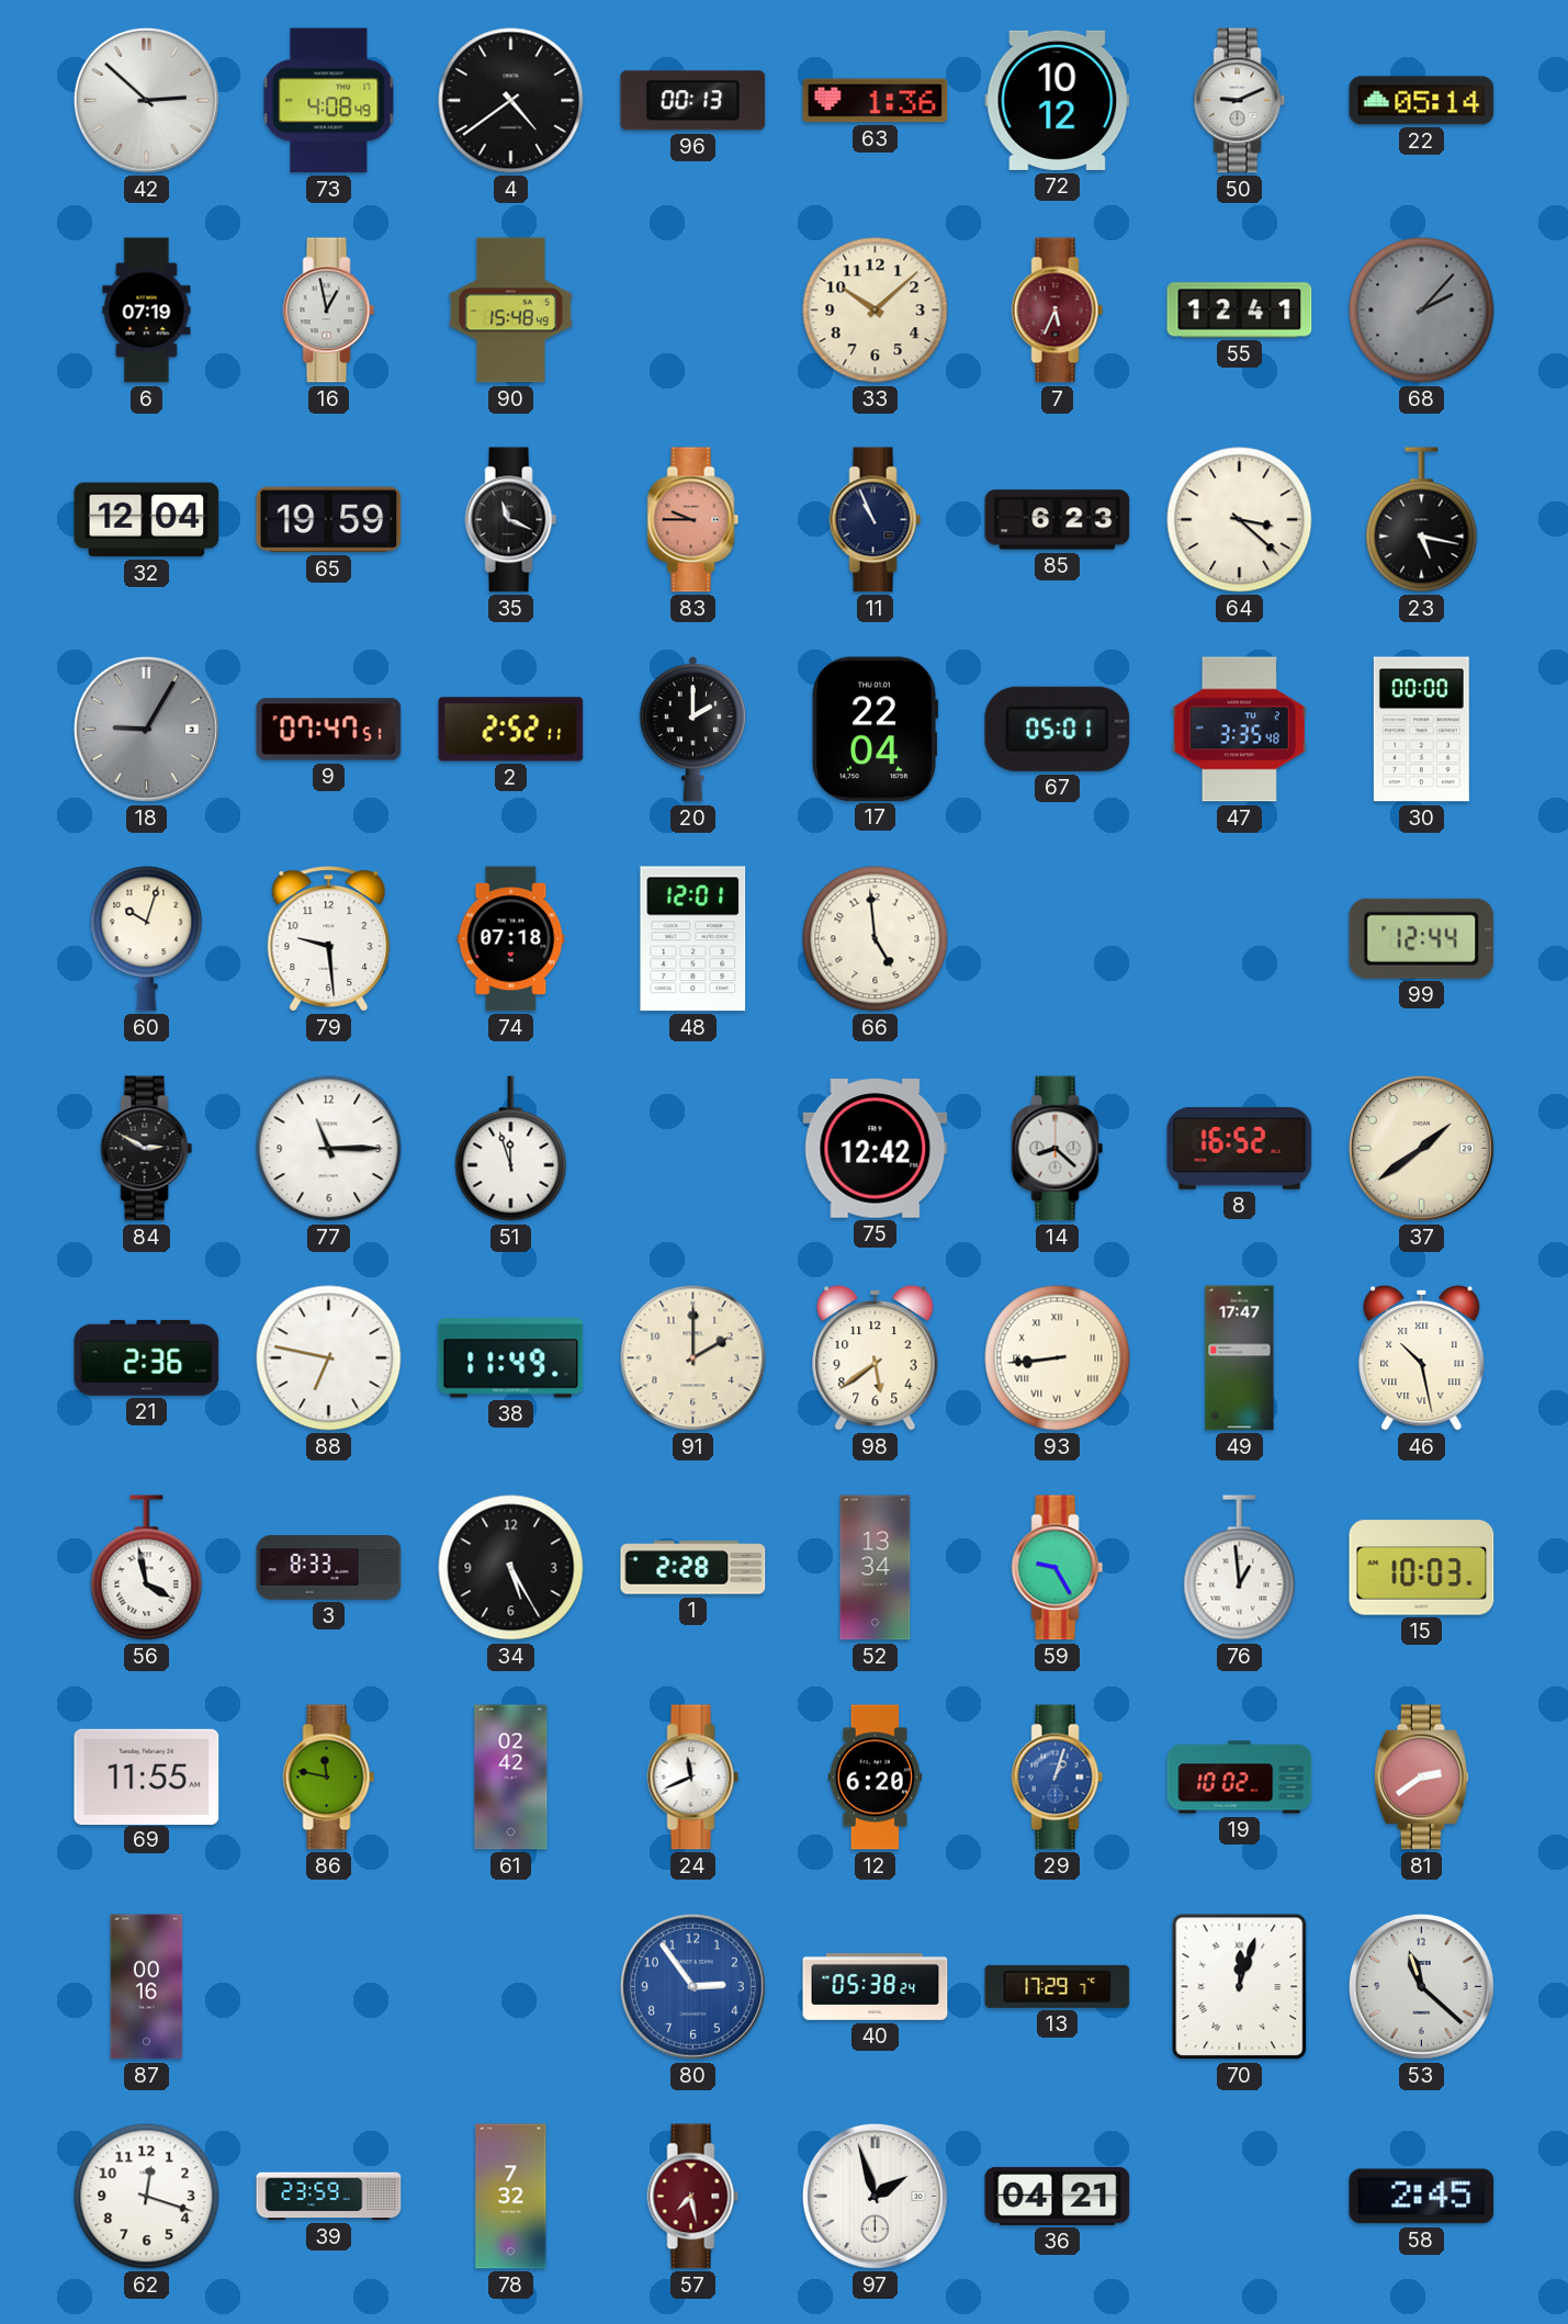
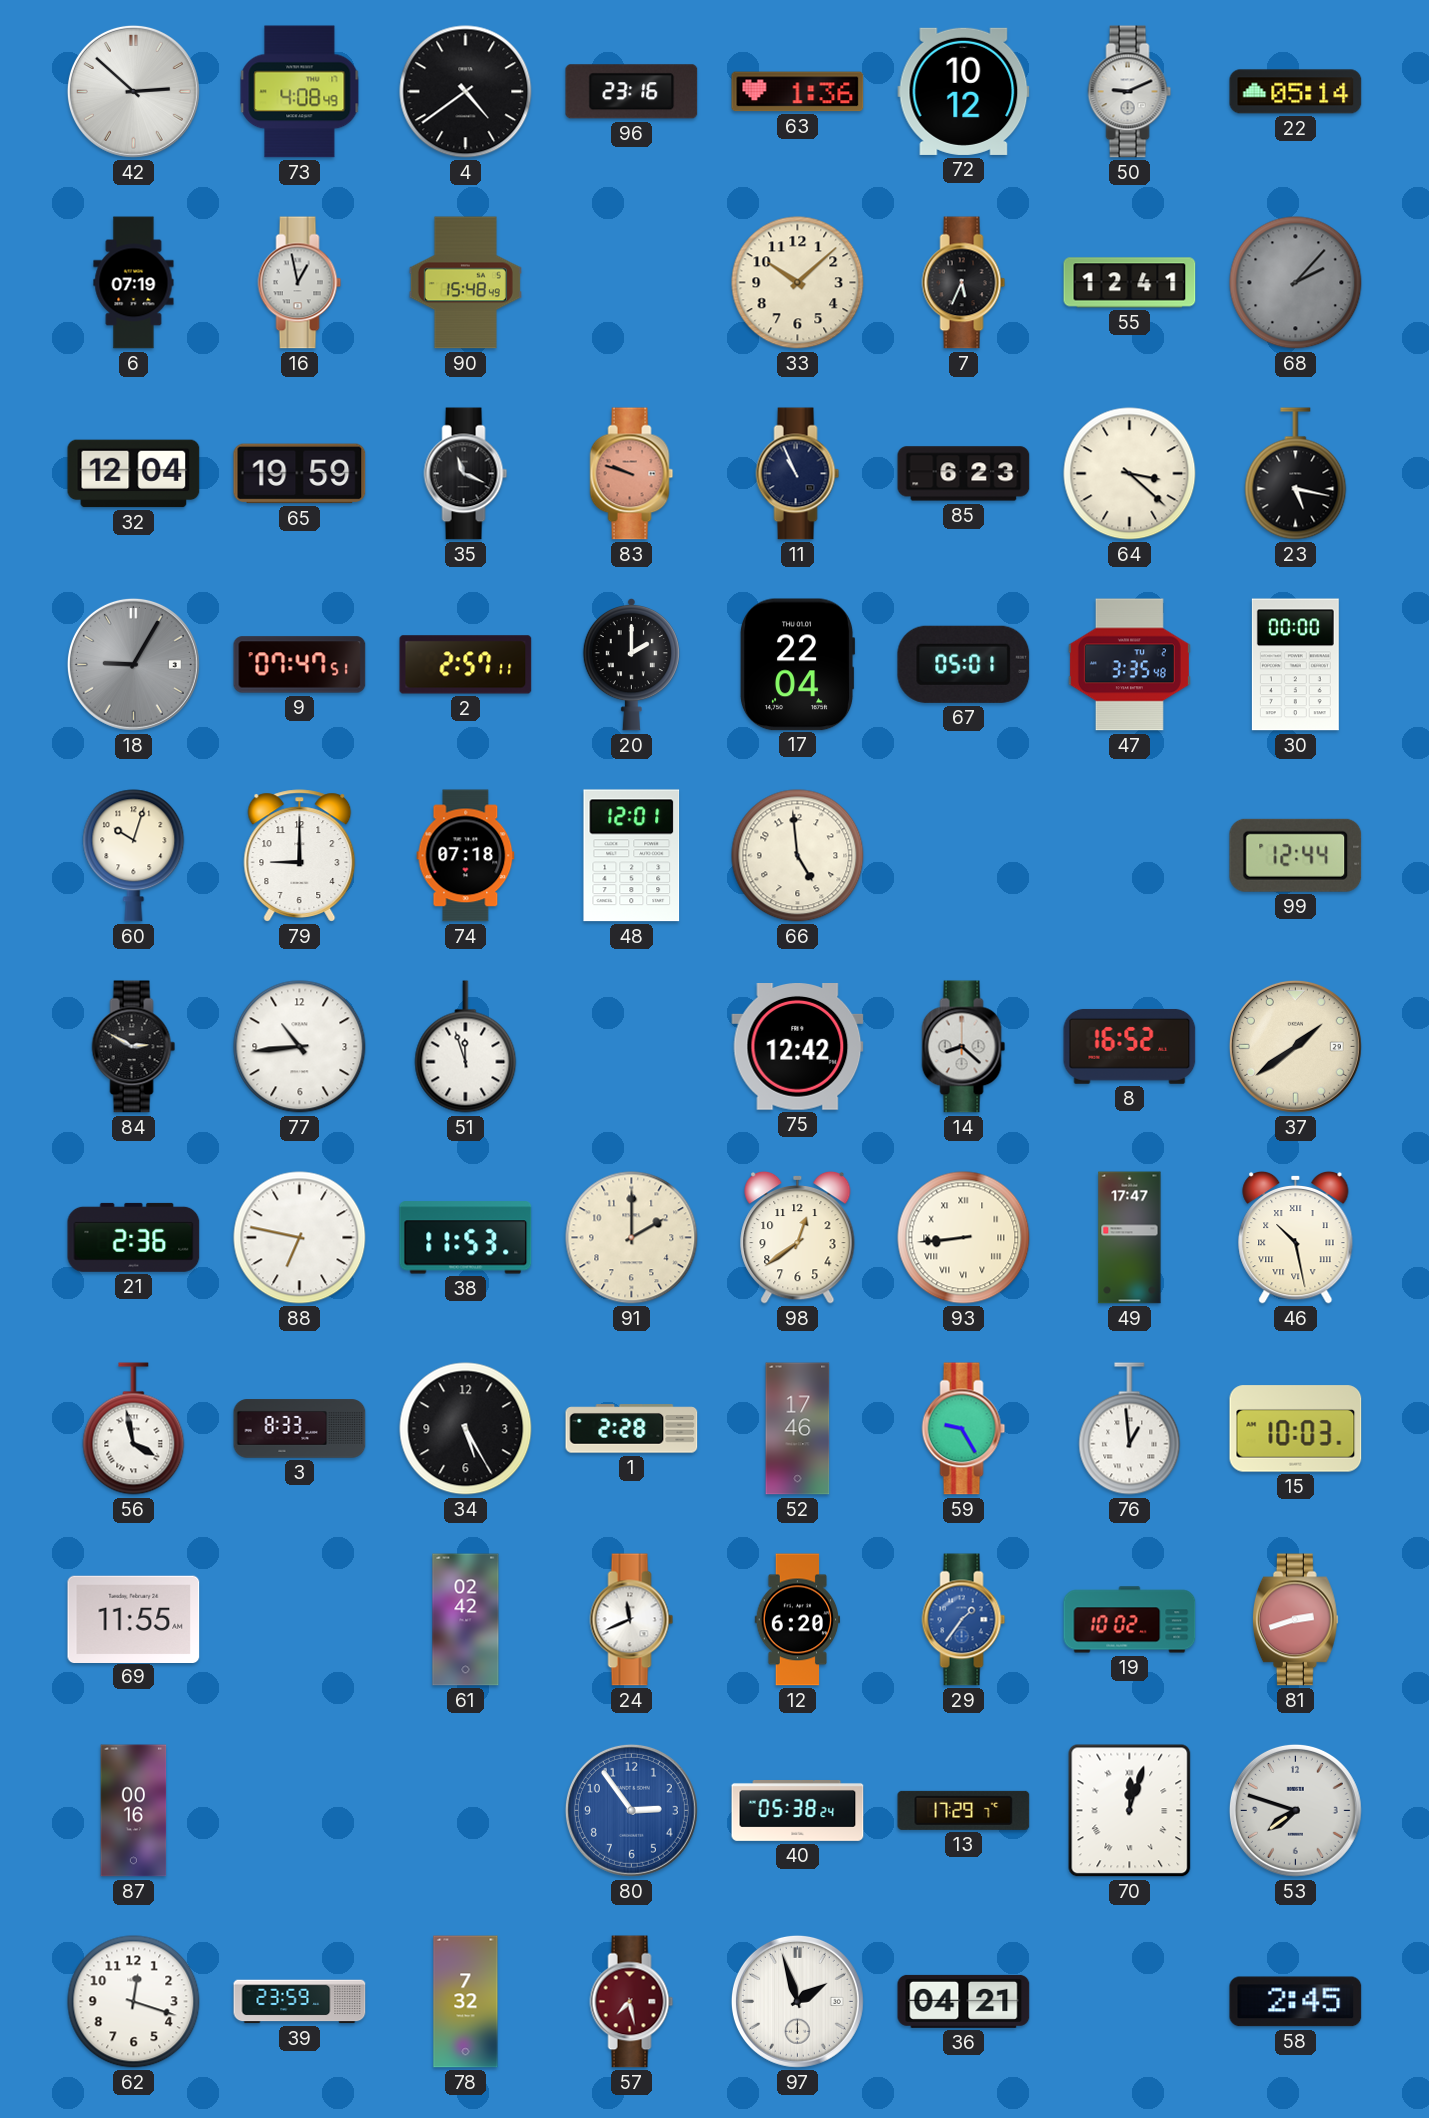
96: 00:13 -> 23:16
7 dial: burgundy -> black
83: 9:45 -> 9:48
2: 2:52 -> 2:57
79: 9:29 -> 9:00
77: 11:15 -> 10:44
38: 11:49 -> 11:53
98: 5:39 -> 12:39
52: 13:34 -> 17:46
86: 11:47 -> none
29: 1:03 -> 1:36
81: 2:39 -> 2:42
53: 11:22 -> 7:48
